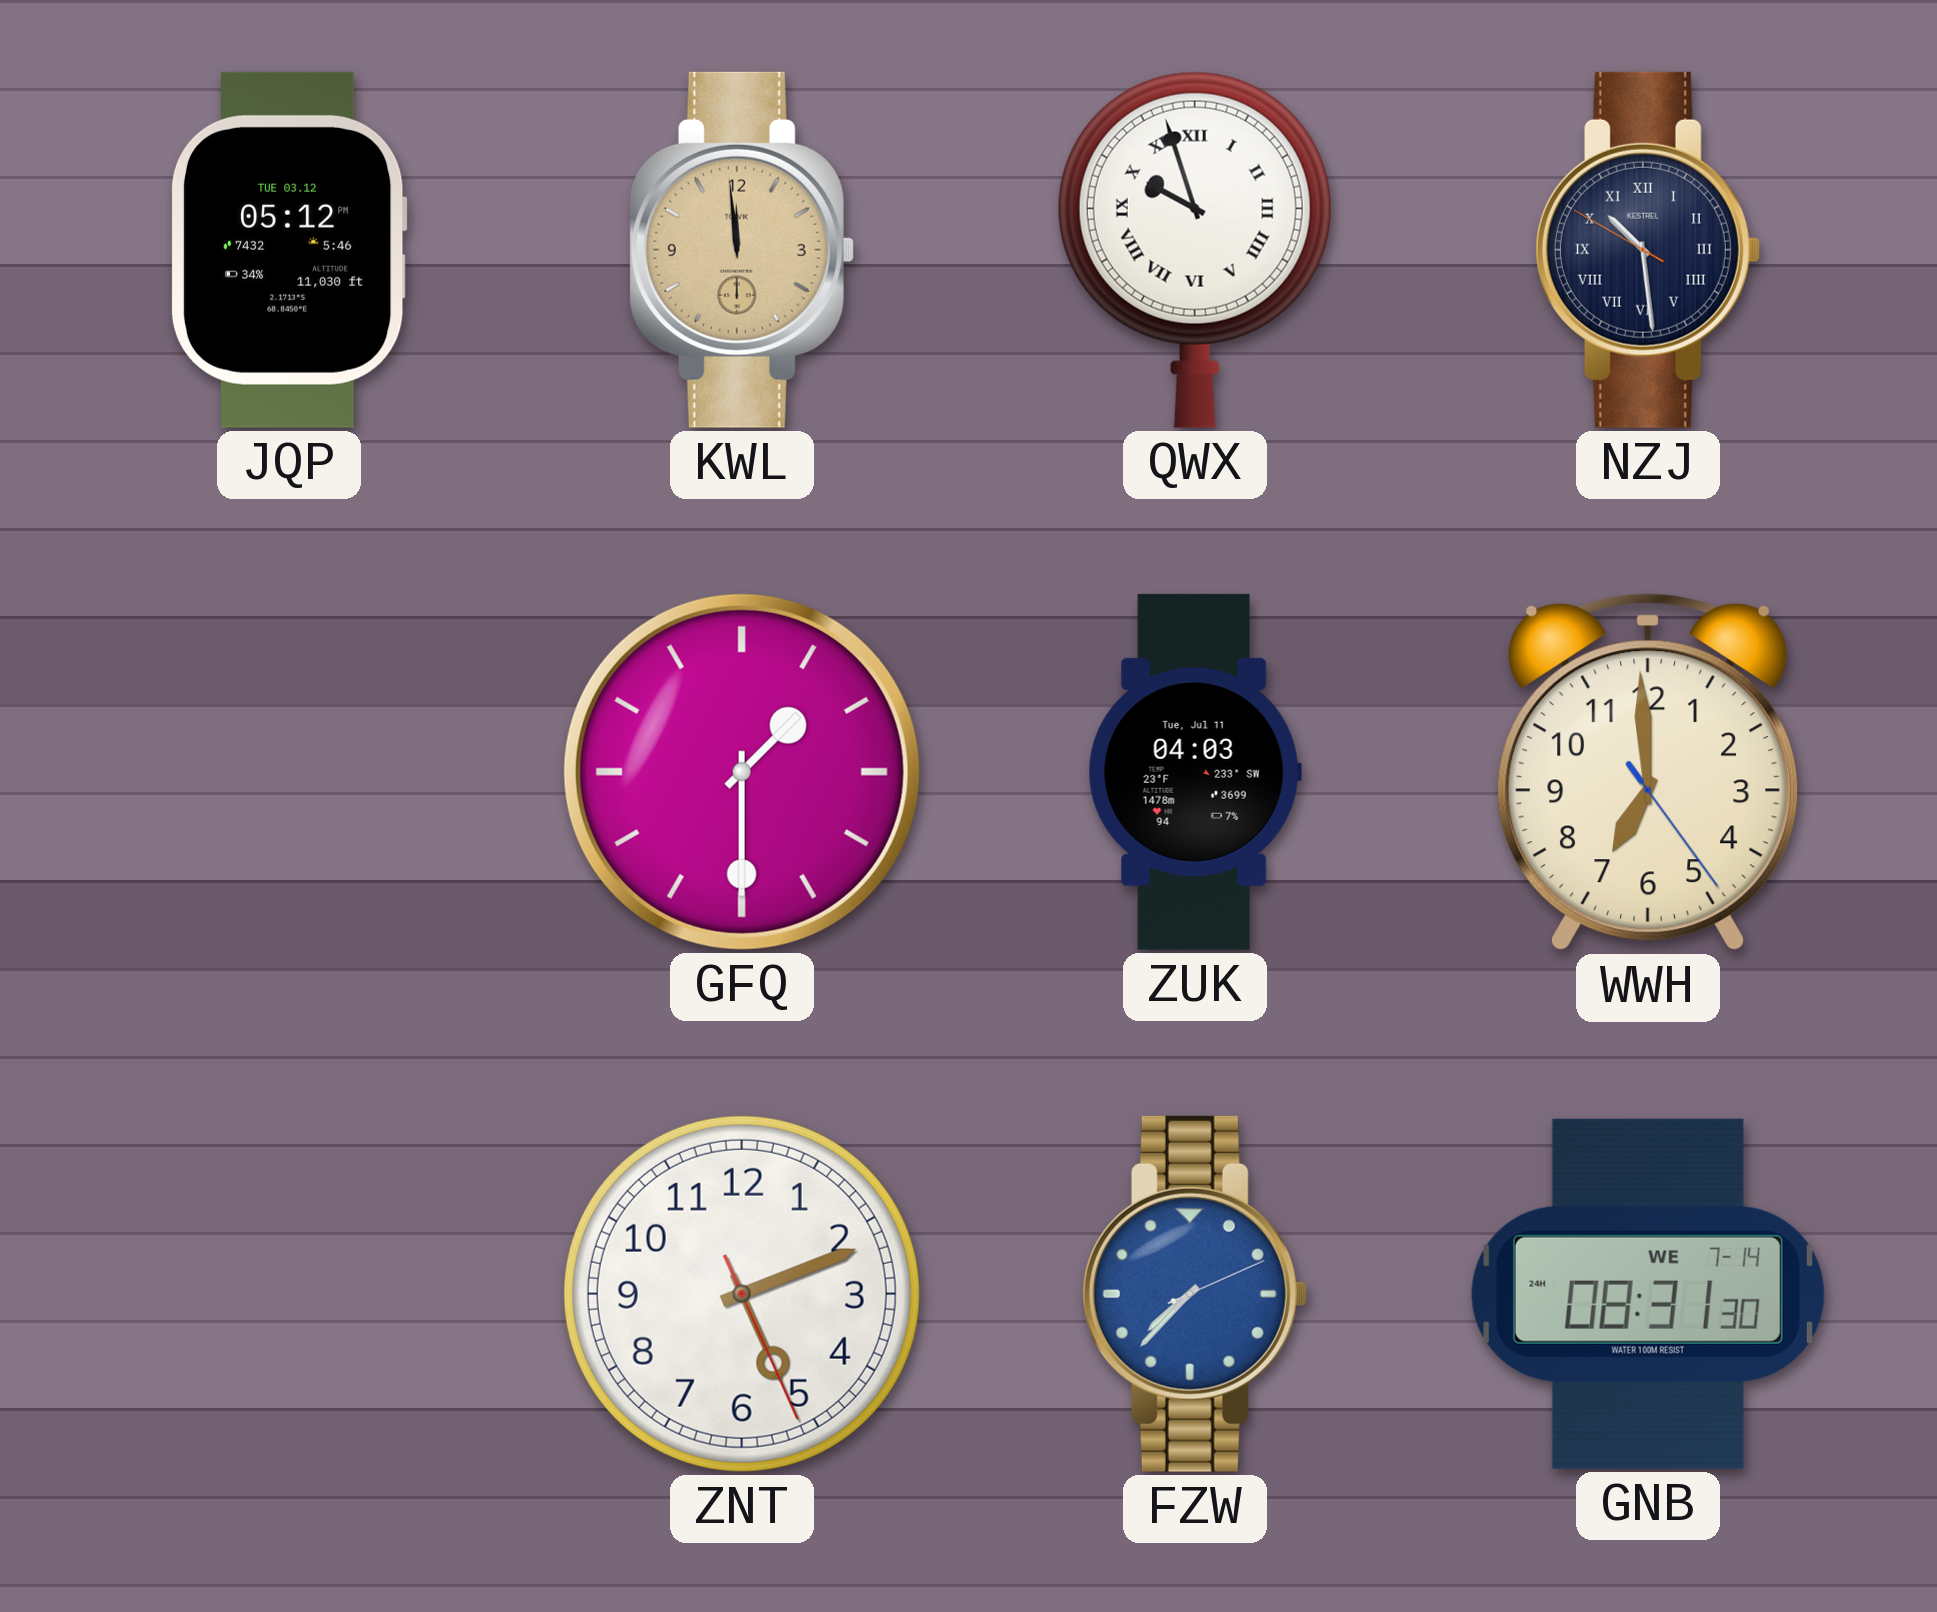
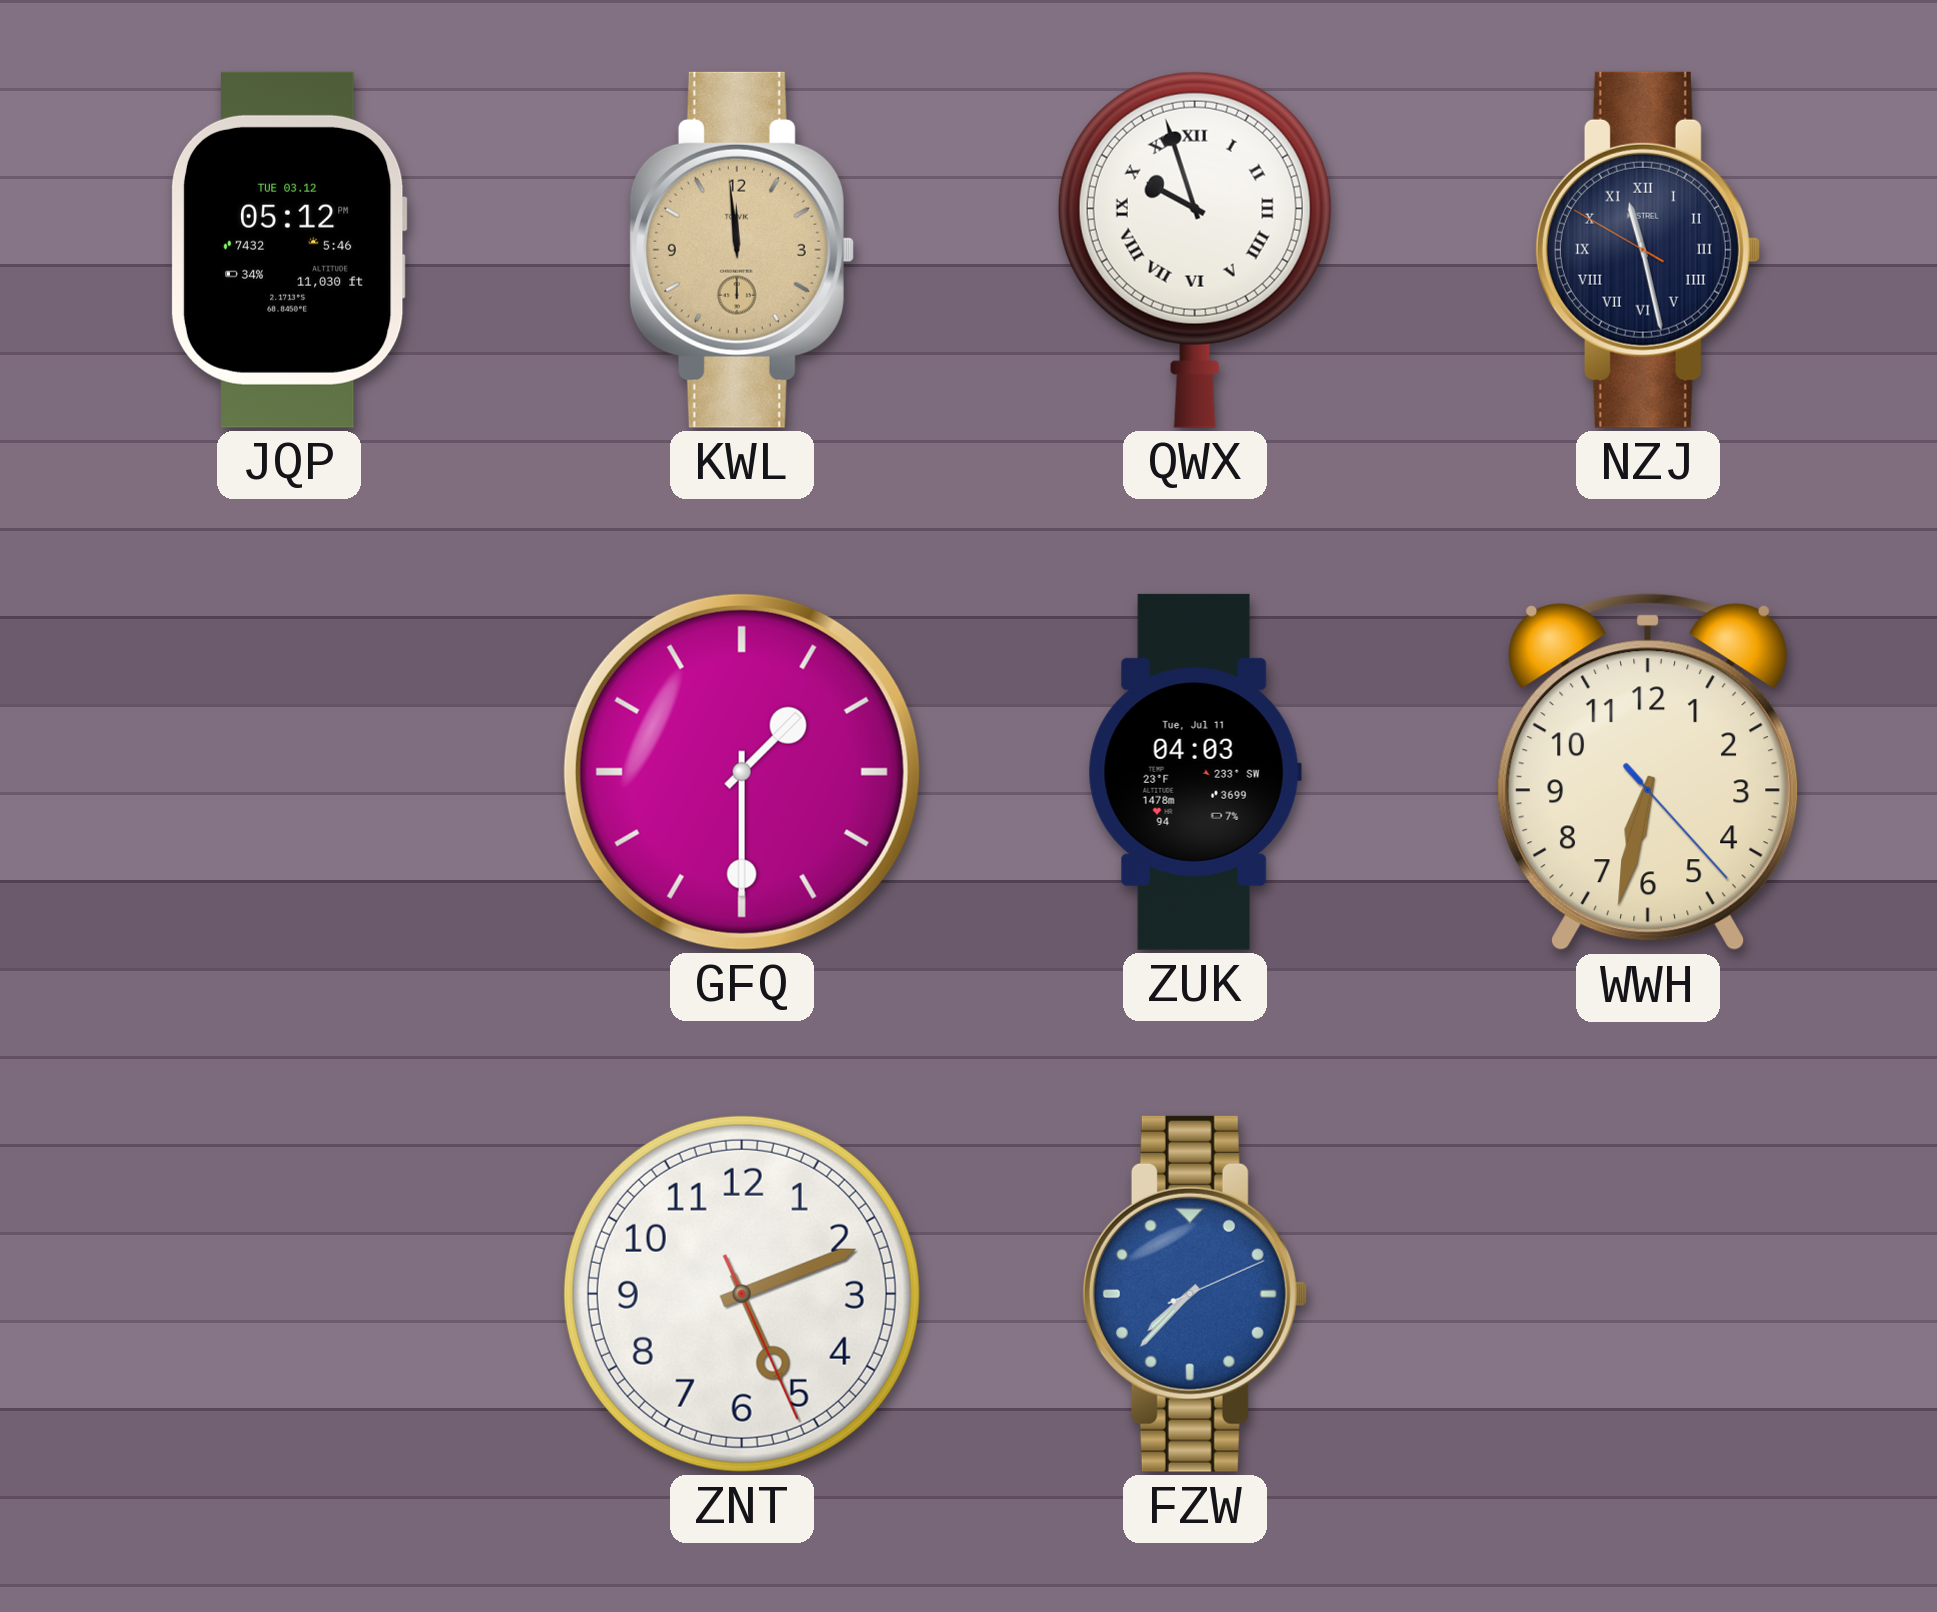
NZJ: 10:28 -> 11:27
WWH: 6:59 -> 6:32
GNB: 08:31 -> none
